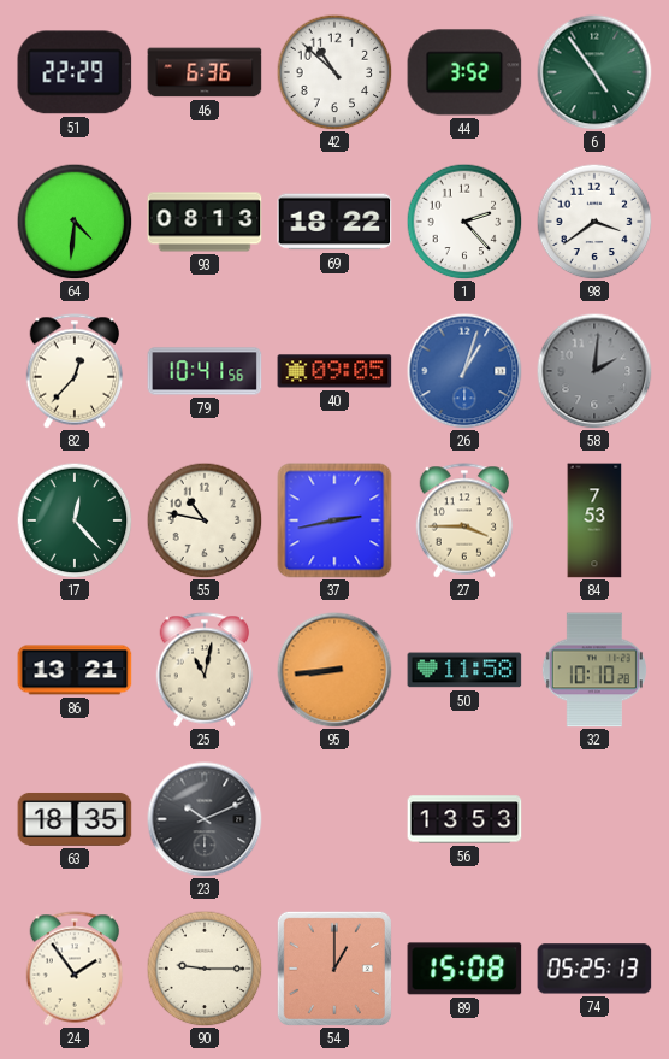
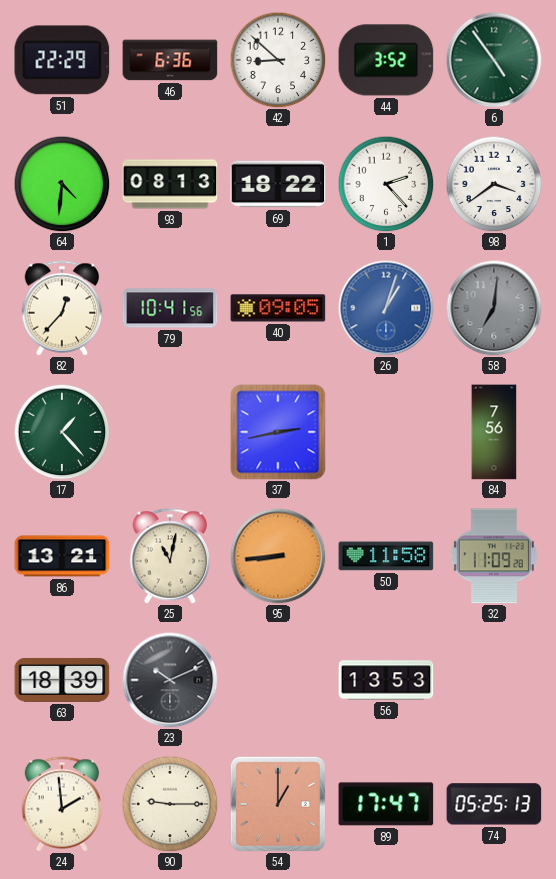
42: 10:52 -> 8:52
58: 2:01 -> 7:01
17: 12:23 -> 1:23
55: 10:47 -> none
27: 3:45 -> none
84: 7:53 -> 7:56
32: 10:10 -> 11:09
63: 18:35 -> 18:39
24: 1:54 -> 1:59
89: 15:08 -> 17:47
